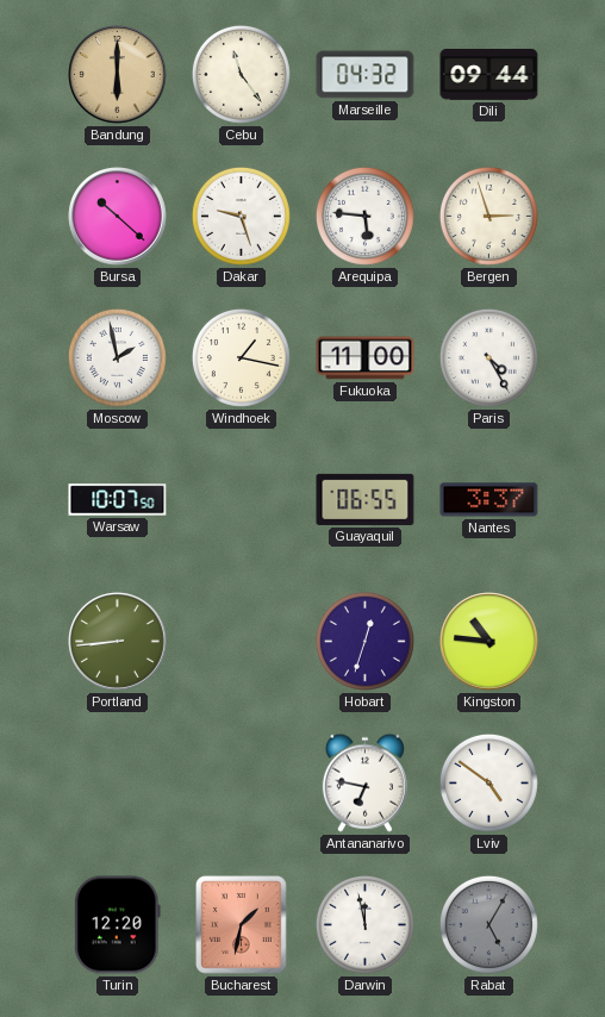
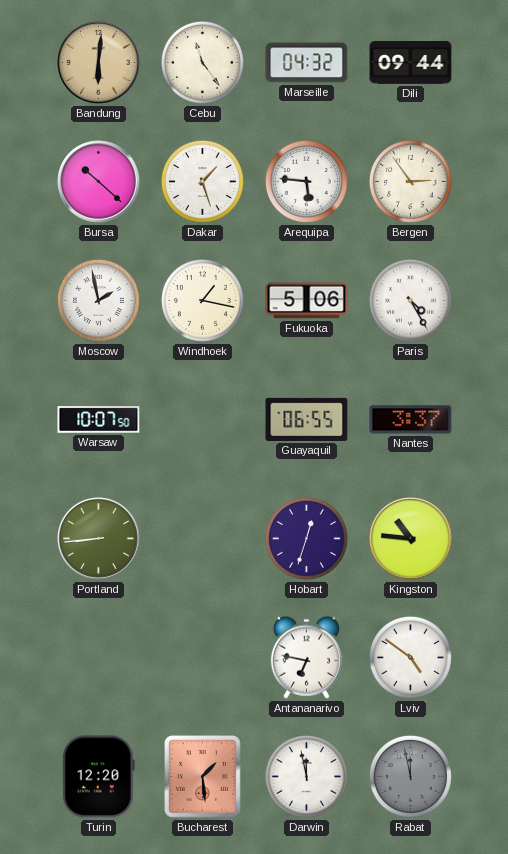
Bandung: 6:00 -> 6:01
Dakar: 9:27 -> 1:27
Bergen: 2:57 -> 2:54
Fukuoka: 11:00 -> 5:06
Bucharest: 1:32 -> 1:29
Rabat: 5:05 -> 11:58
